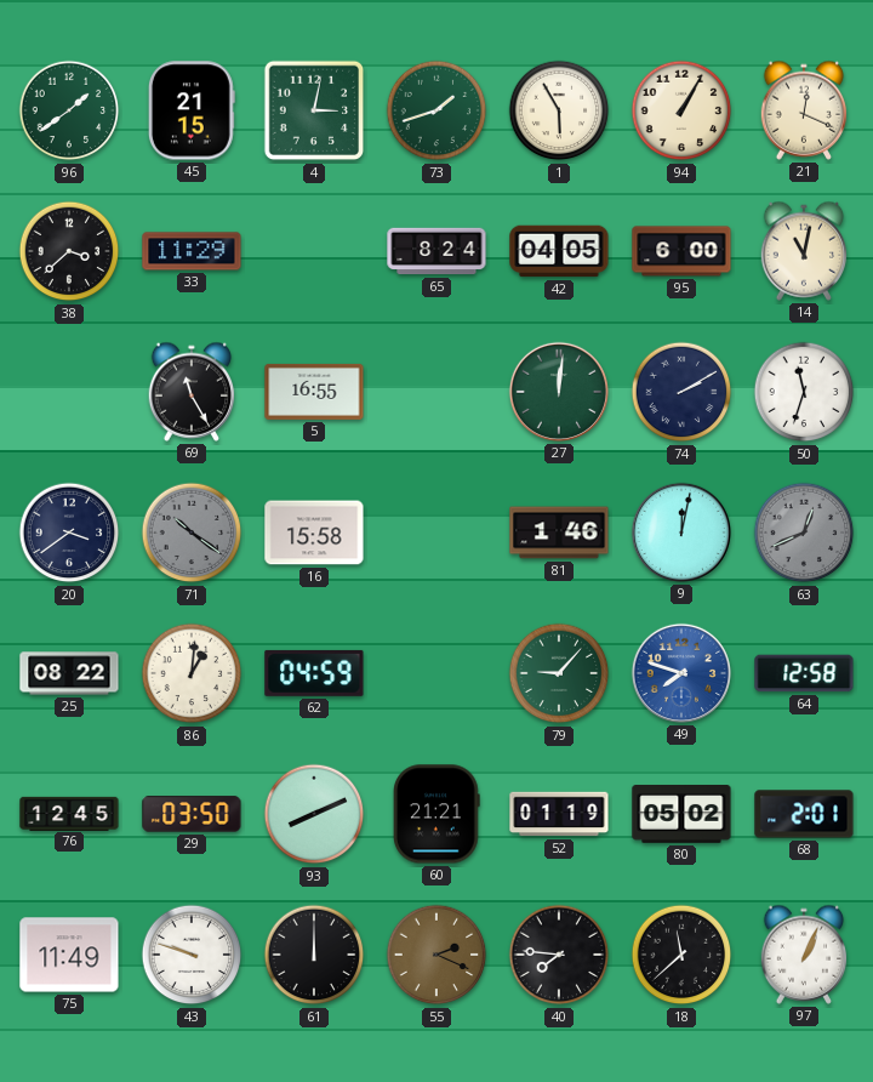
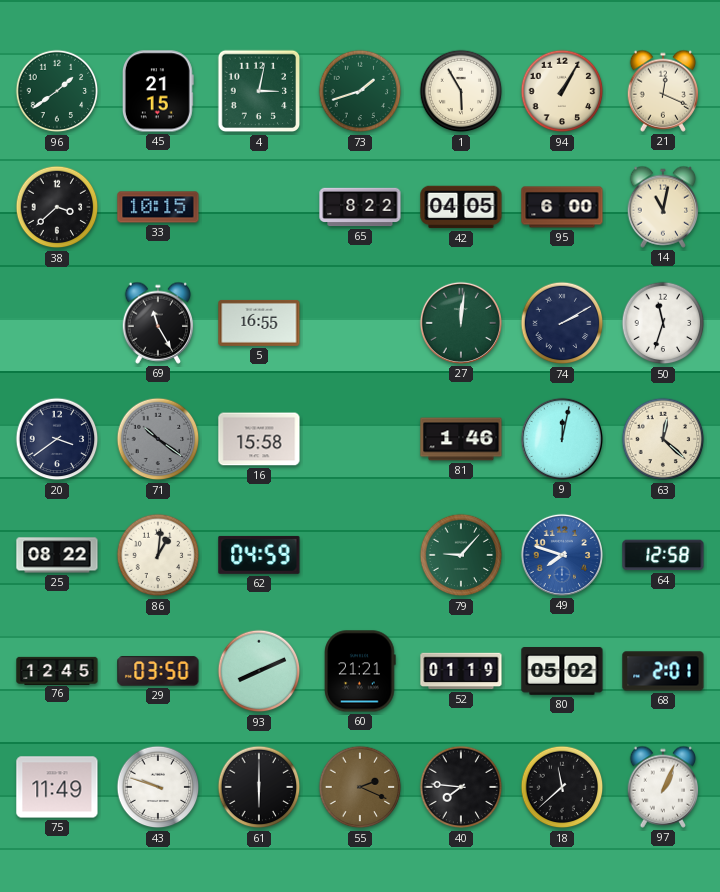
33: 11:29 -> 10:15
65: 8:24 -> 8:22
63: 12:41 -> 12:22
63 dial: grey -> cream
61: 12:00 -> 6:00
